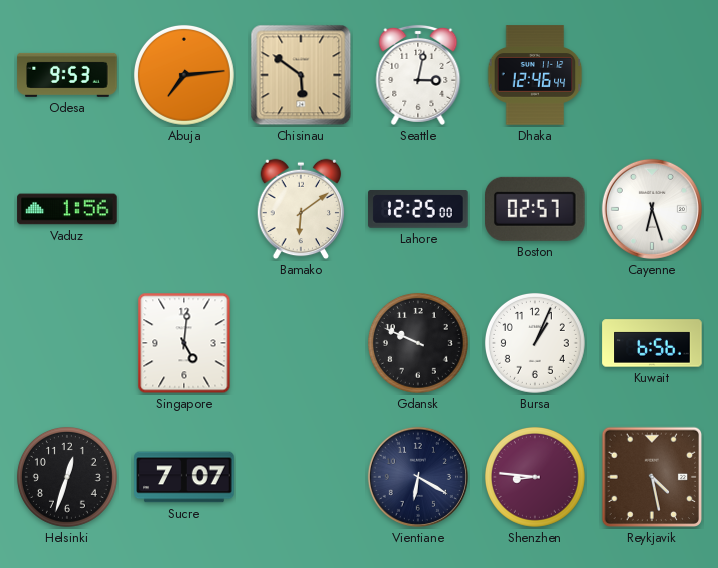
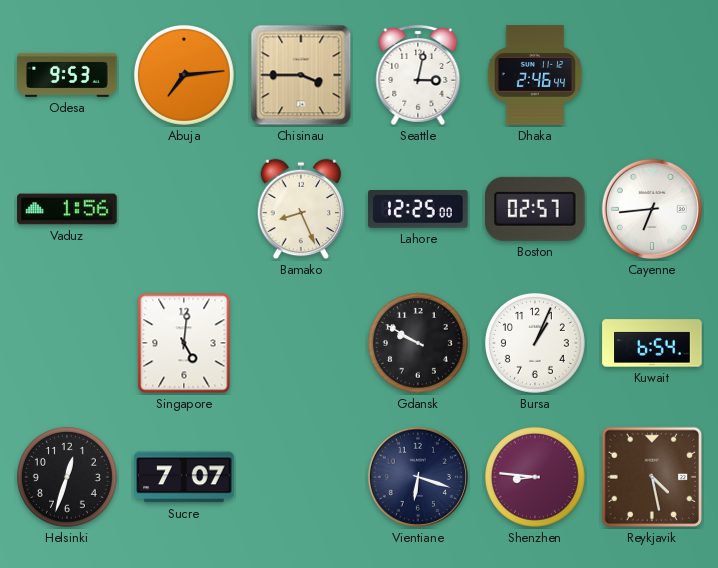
Chisinau: 5:51 -> 3:45
Dhaka: 12:46 -> 2:46
Bamako: 6:09 -> 8:26
Cayenne: 6:27 -> 6:44
Gdansk: 9:49 -> 9:50
Kuwait: 6:56 -> 6:54
Vientiane: 6:20 -> 6:18
